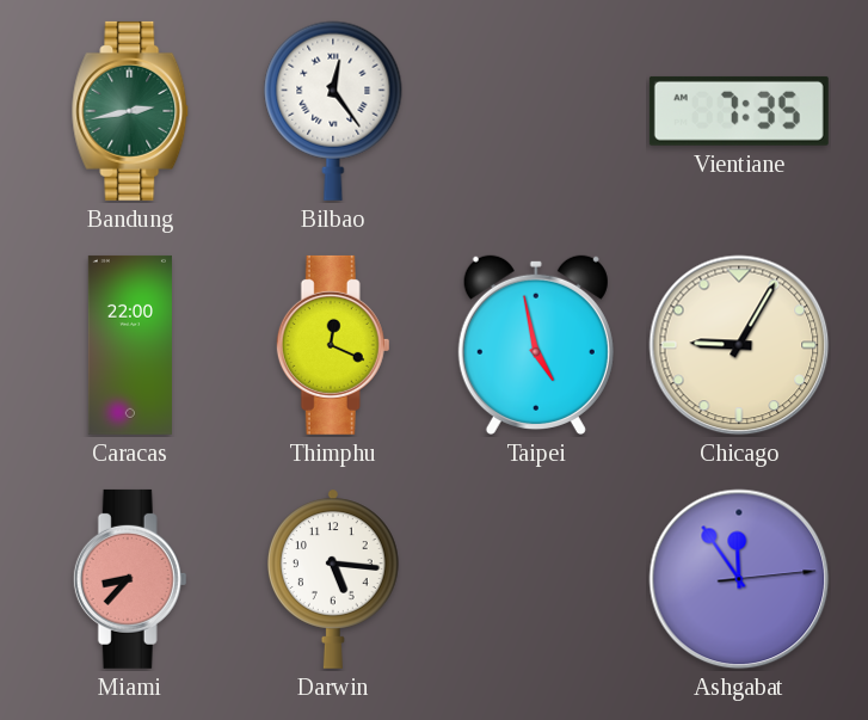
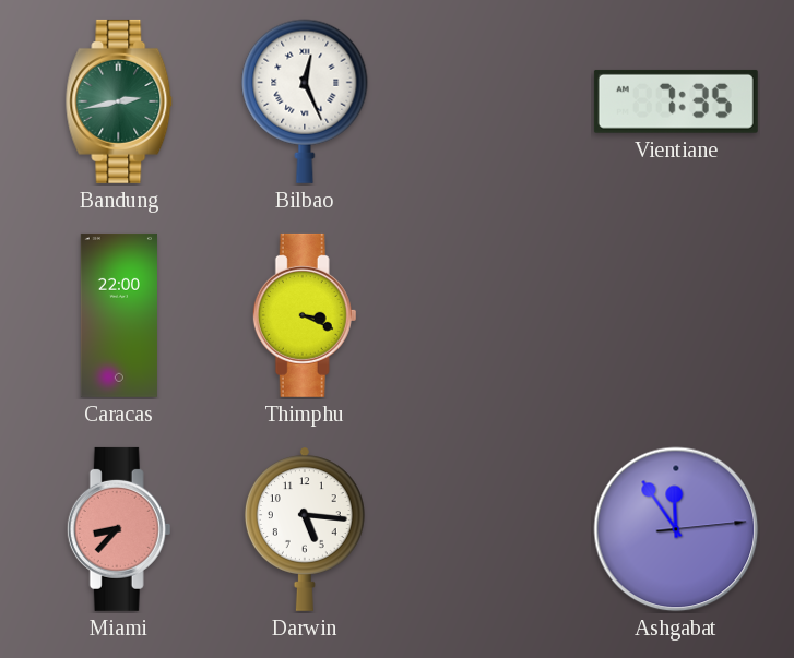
Bilbao: 12:24 -> 12:26
Thimphu: 12:19 -> 3:19
Taipei: 4:58 -> none
Chicago: 9:05 -> none
